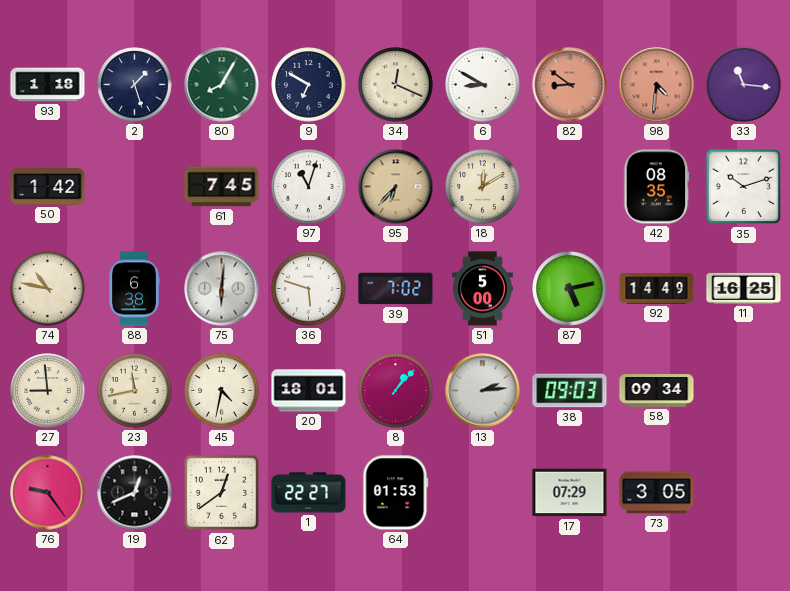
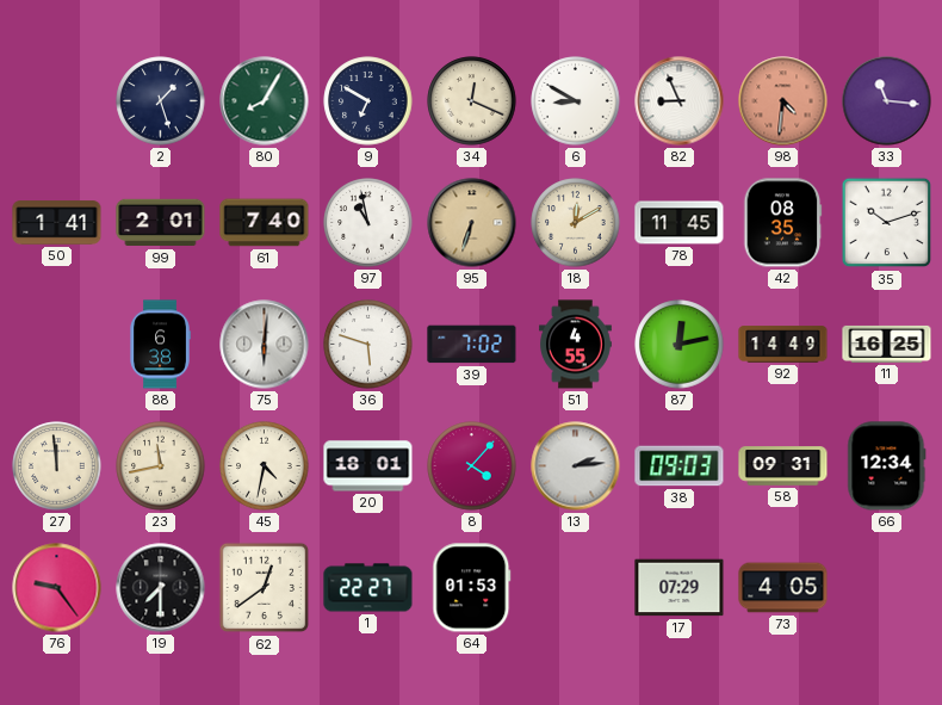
93: 1:18 -> none
82: 8:51 -> 8:56
82 dial: salmon -> white
50: 1:42 -> 1:41
99: none -> 2:01
61: 7:45 -> 7:40
97: 11:03 -> 10:58
95: 6:37 -> 6:33
78: none -> 11:45
74: 10:47 -> none
51: 5:00 -> 4:55
87: 5:13 -> 12:13
27: 8:59 -> 11:59
8: 1:07 -> 4:07
58: 09:34 -> 09:31
66: none -> 12:34
19: 12:41 -> 7:30
73: 3:05 -> 4:05
